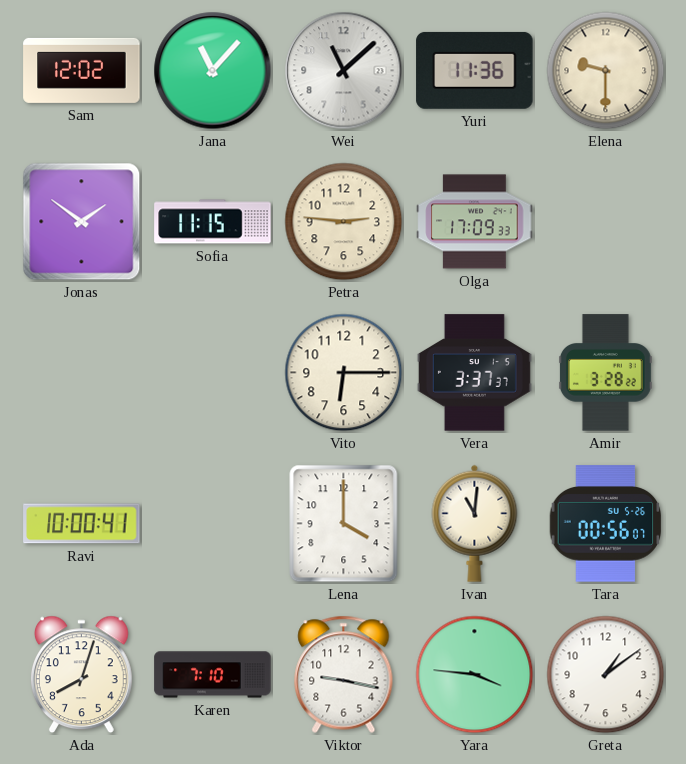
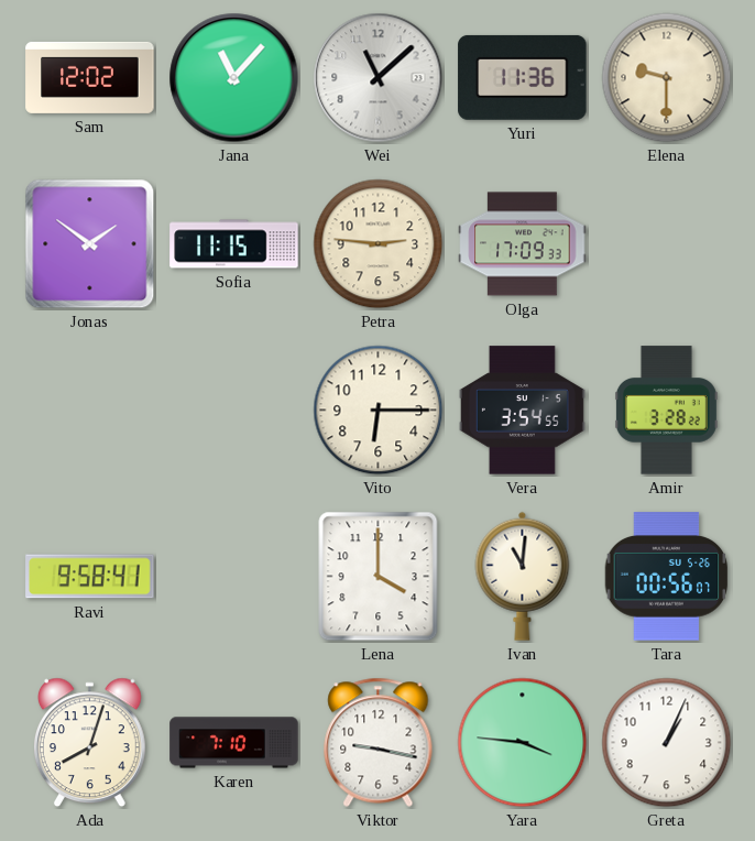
Vera: 3:37 -> 3:54
Ravi: 10:00 -> 9:58
Greta: 1:09 -> 1:04
